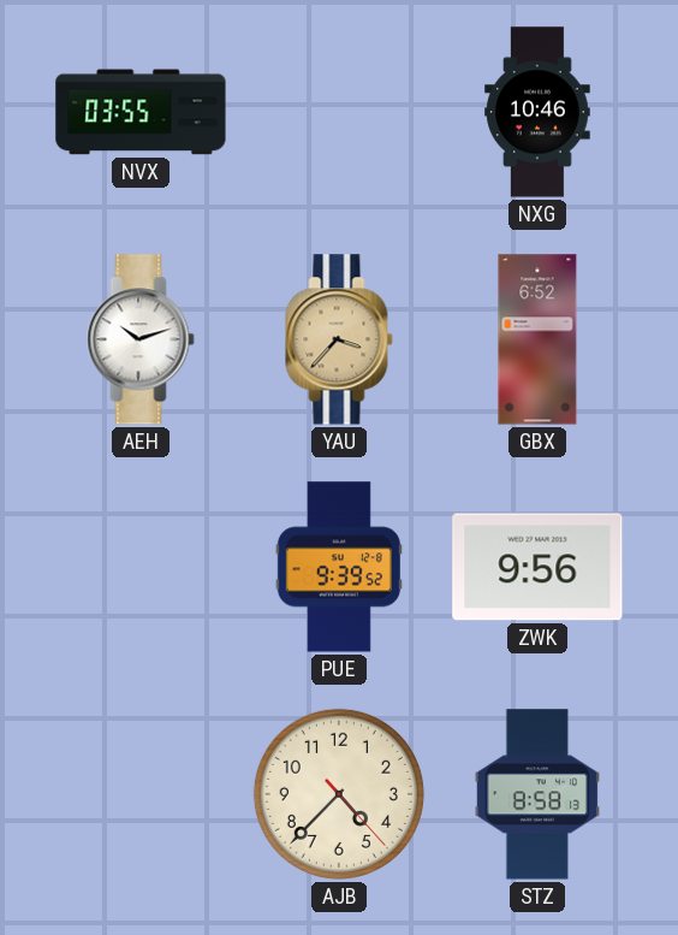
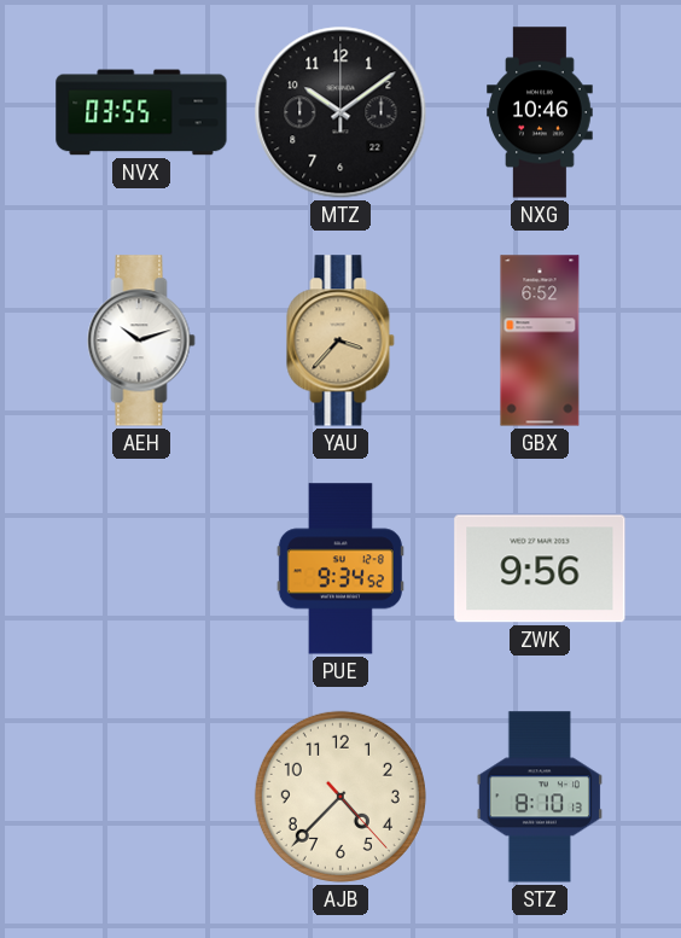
MTZ: none -> 10:09
PUE: 9:39 -> 9:34
STZ: 8:58 -> 8:10
